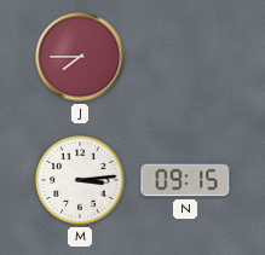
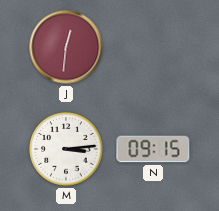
J: 7:45 -> 12:31
